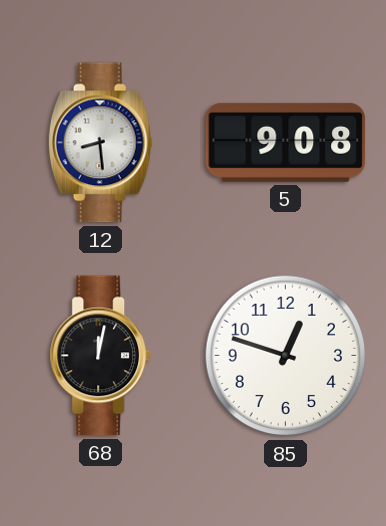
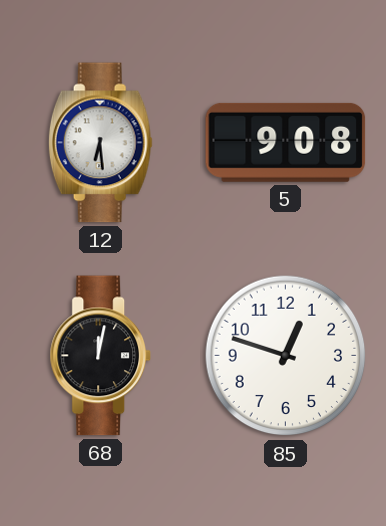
12: 8:29 -> 6:29
